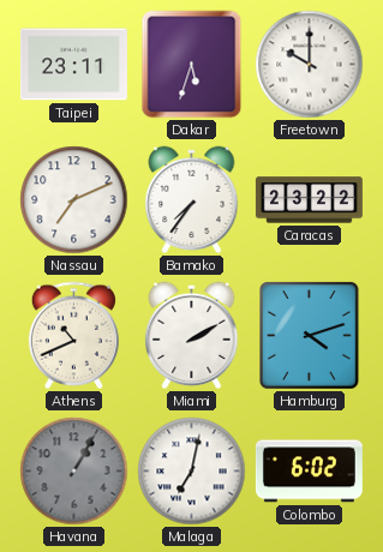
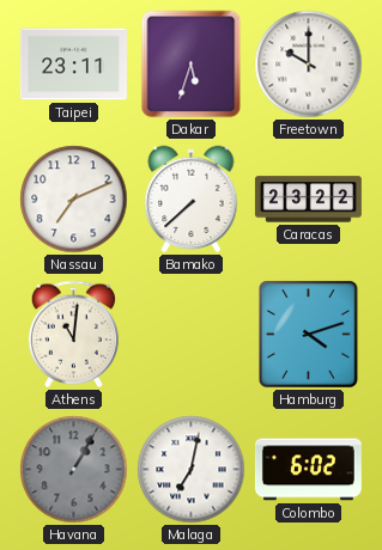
Bamako: 7:36 -> 7:38
Athens: 10:41 -> 11:01
Miami: 2:10 -> none
